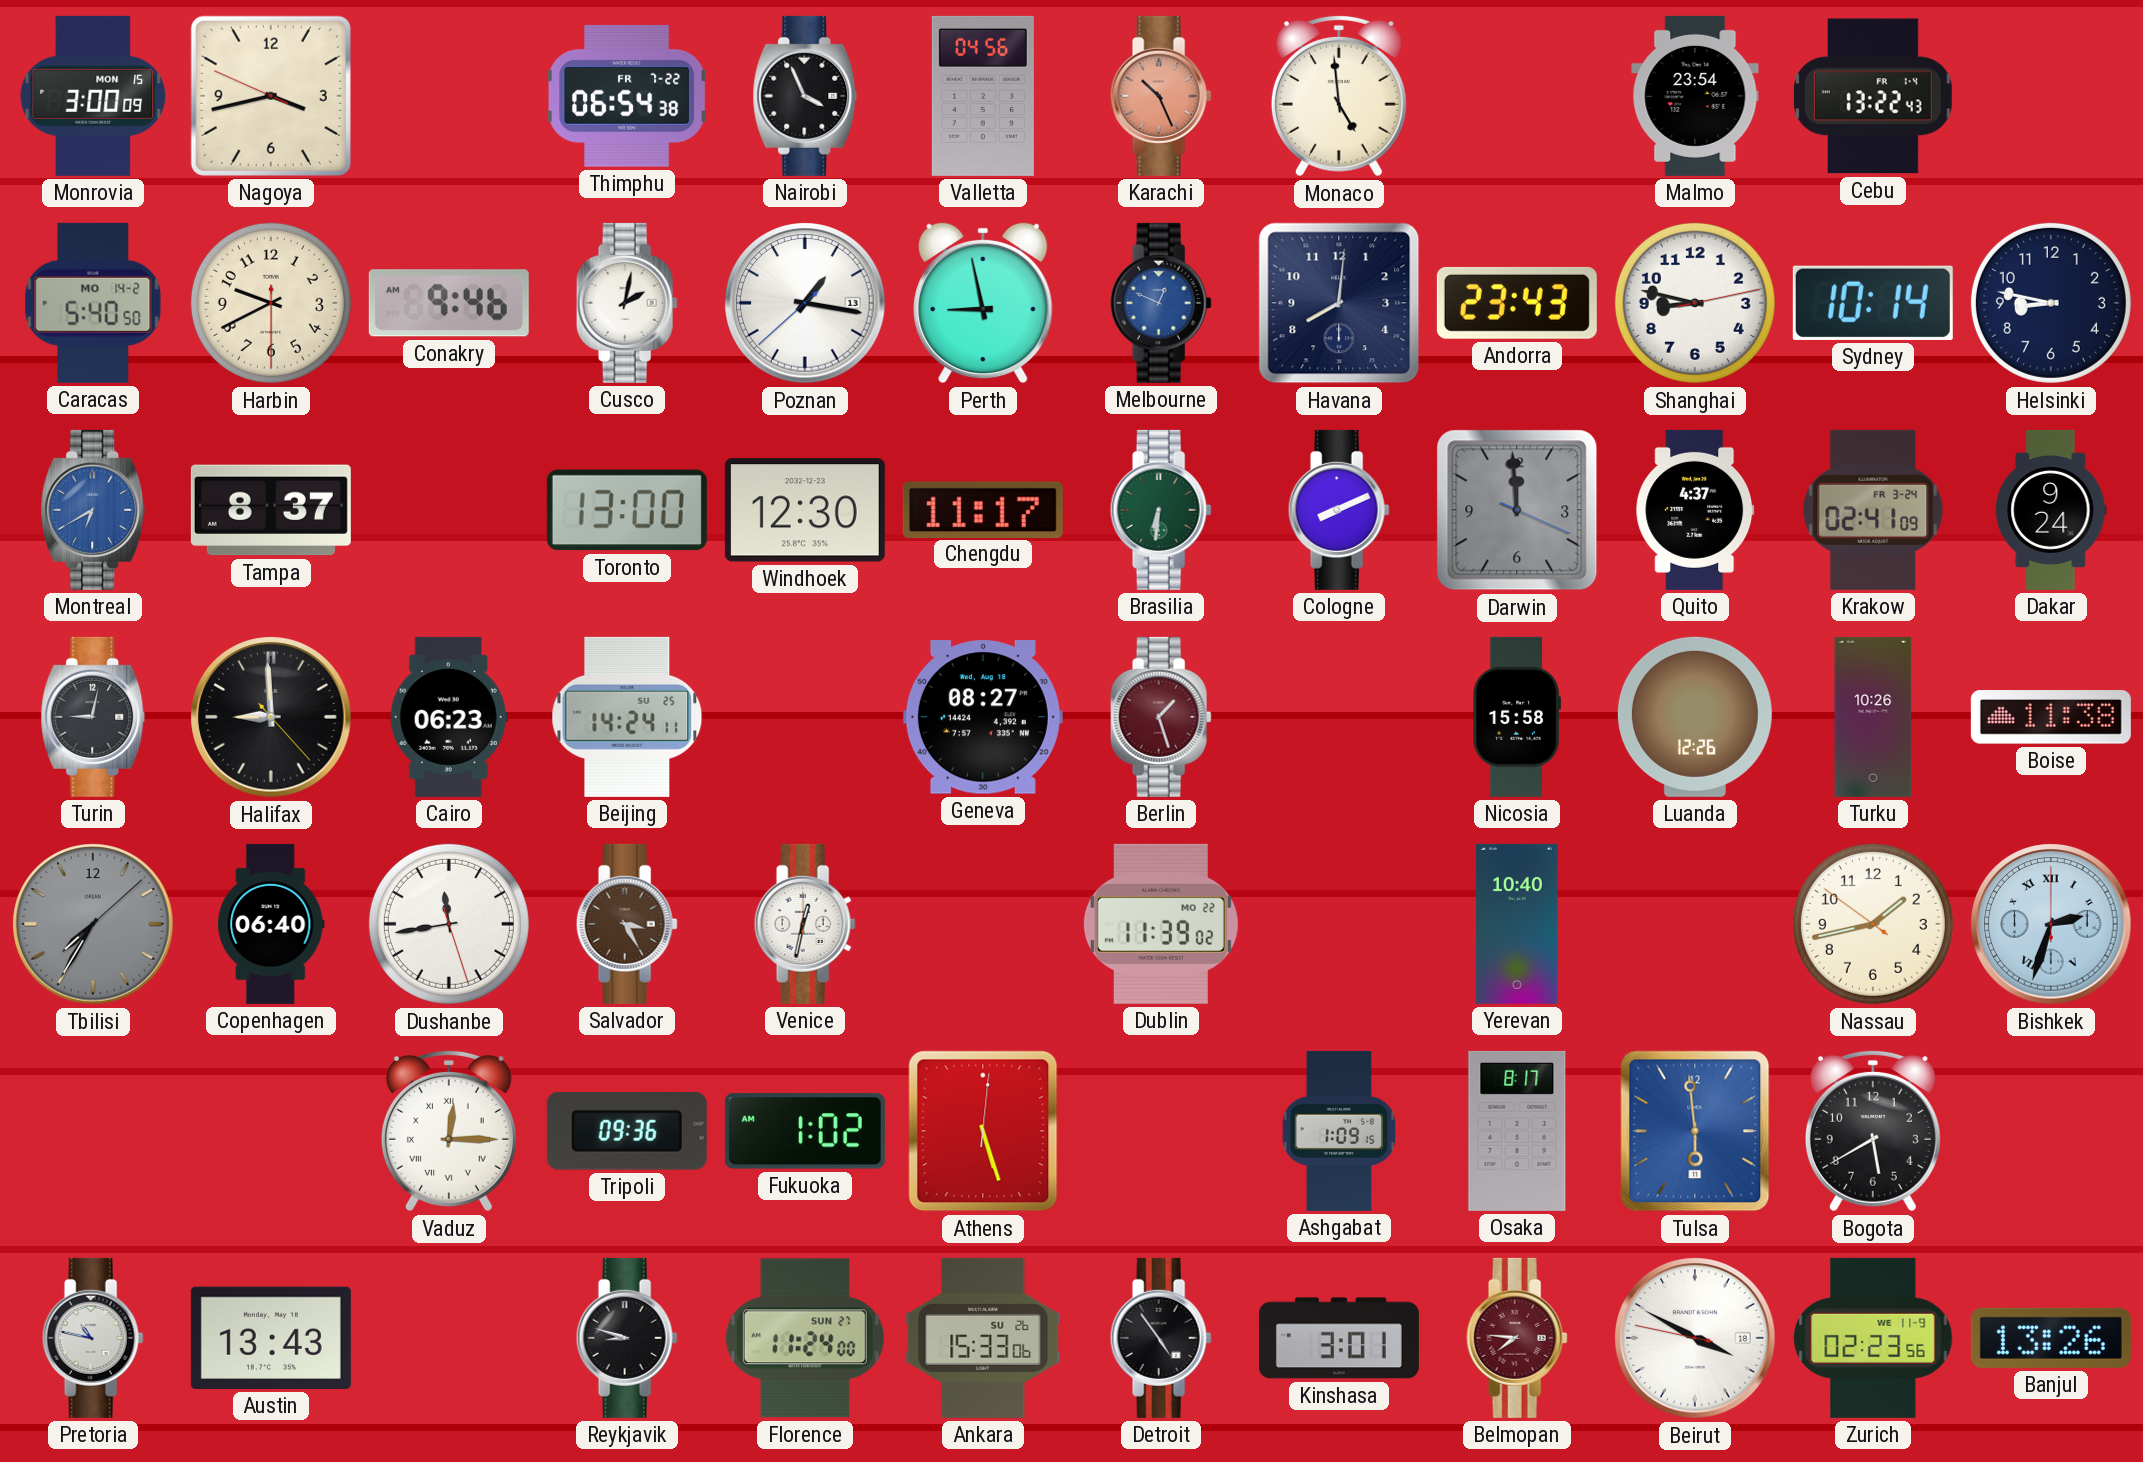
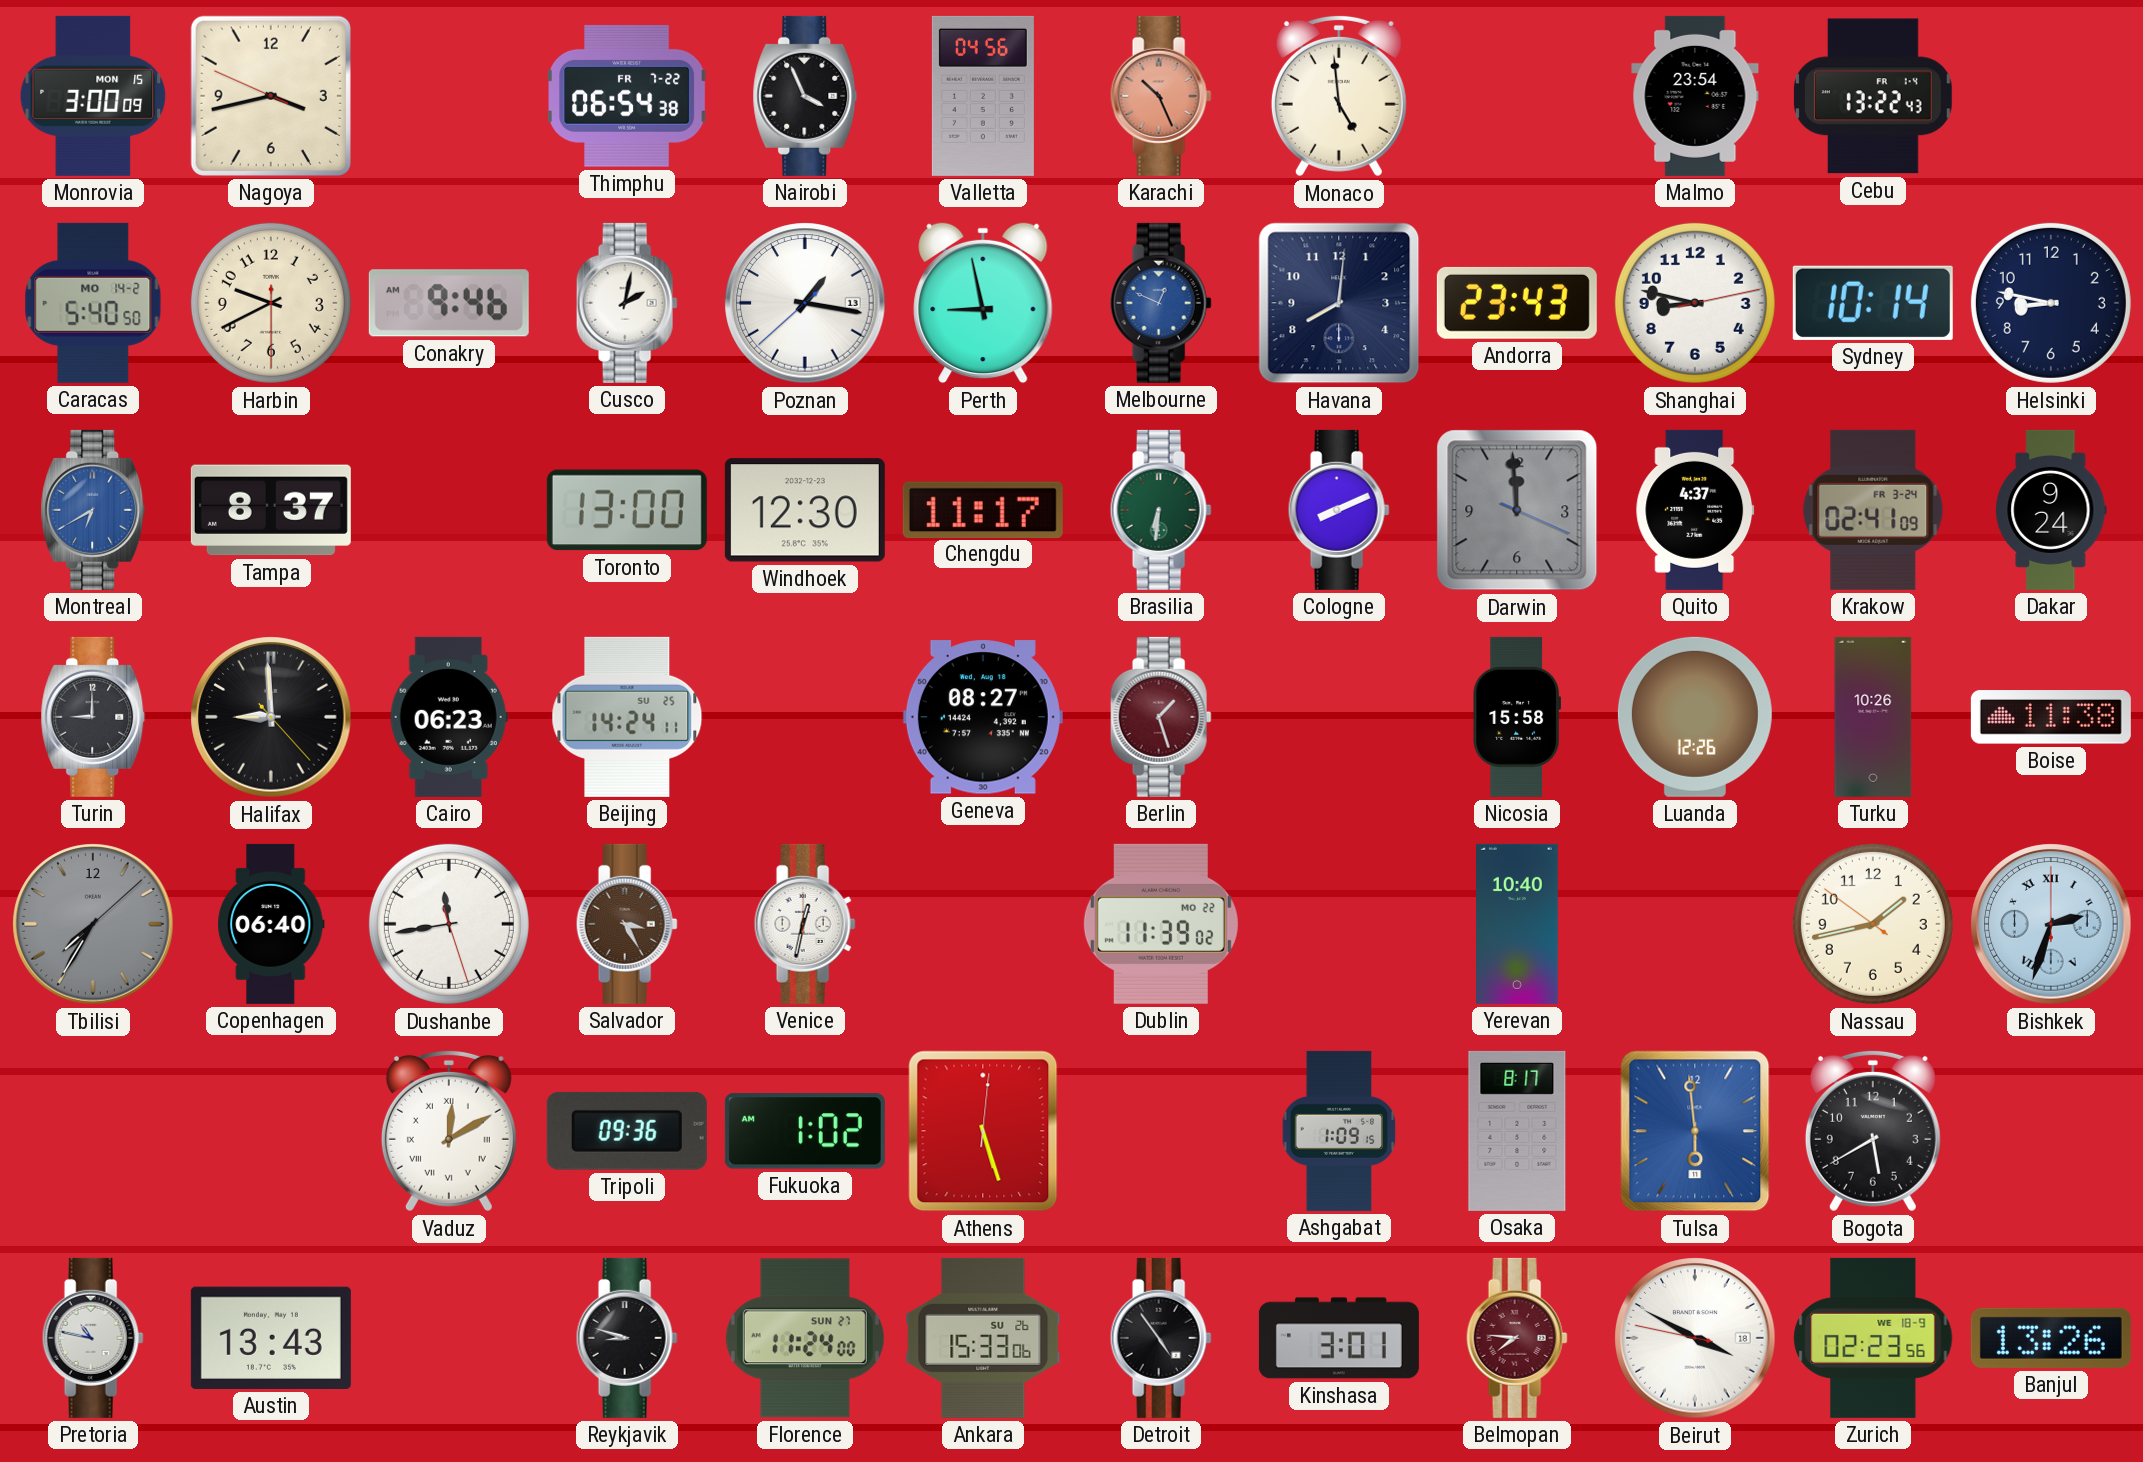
Turin: 9:02 -> 9:00
Vaduz: 12:15 -> 12:10
Zurich date: WE 11-9 -> WE 18-9
